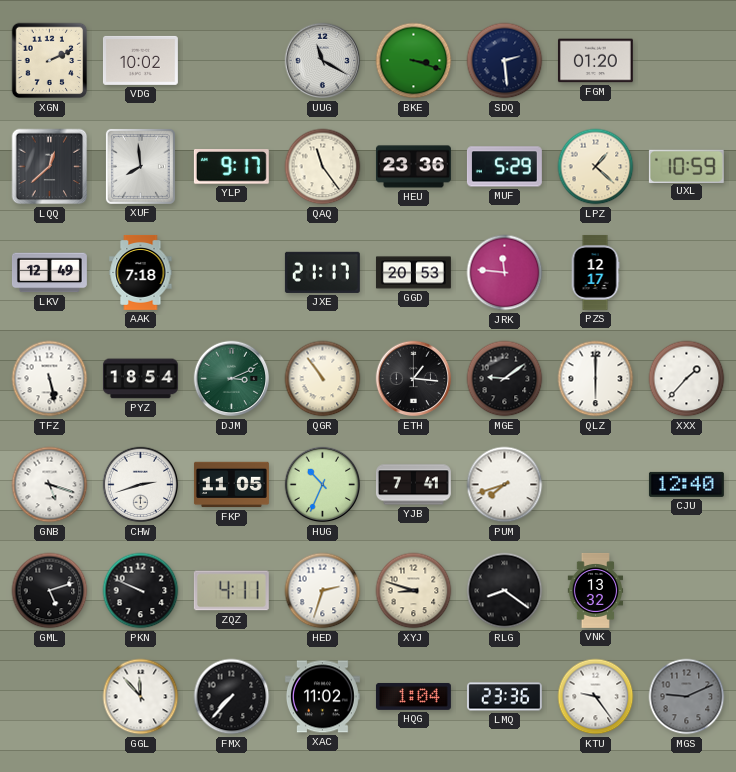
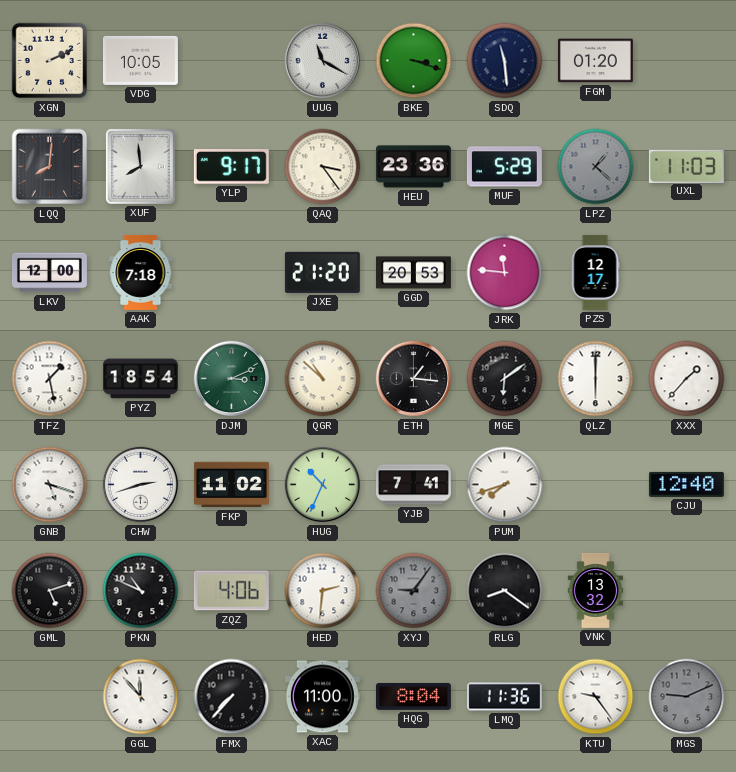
VDG: 10:02 -> 10:05
SDQ: 2:29 -> 11:29
LQQ: 12:38 -> 8:01
QAQ: 11:24 -> 3:24
LPZ dial: cream -> grey
UXL: 10:59 -> 11:03
LKV: 12:49 -> 12:00
JXE: 21:17 -> 21:20
TFZ: 5:28 -> 1:28
QGR: 10:54 -> 10:52
MGE: 9:09 -> 6:09
FKP: 11:05 -> 11:02
PKN: 9:49 -> 10:49
ZQZ: 4:11 -> 4:06
HED: 2:33 -> 2:31
XYJ: 8:48 -> 9:06
XYJ dial: cream -> grey
XAC: 11:02 -> 11:00
HQG: 1:04 -> 8:04
LMQ: 23:36 -> 11:36
